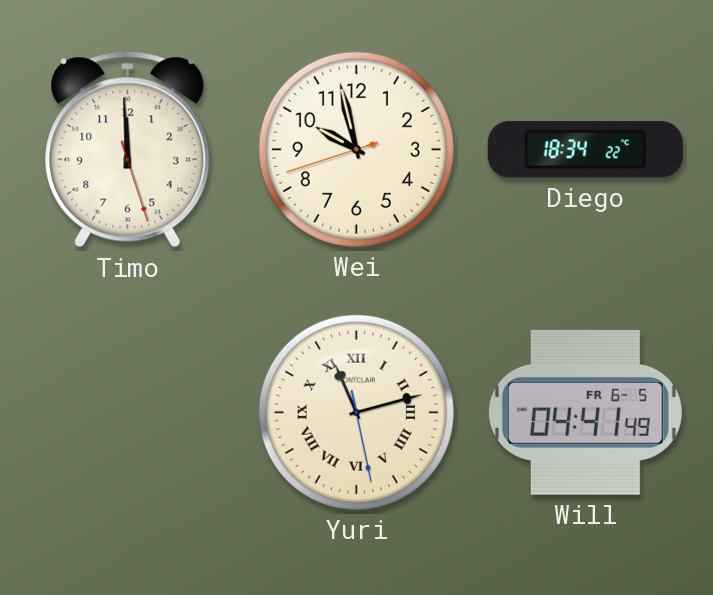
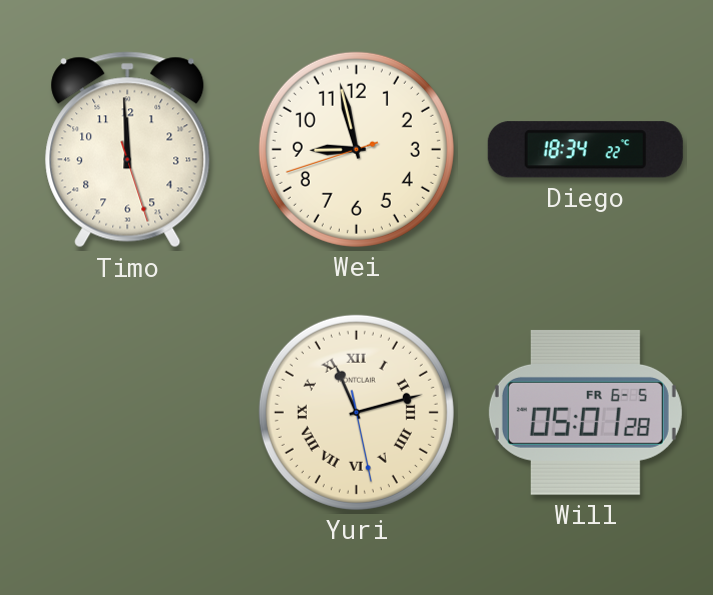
Wei: 9:57 -> 8:57
Will: 04:41 -> 05:01
